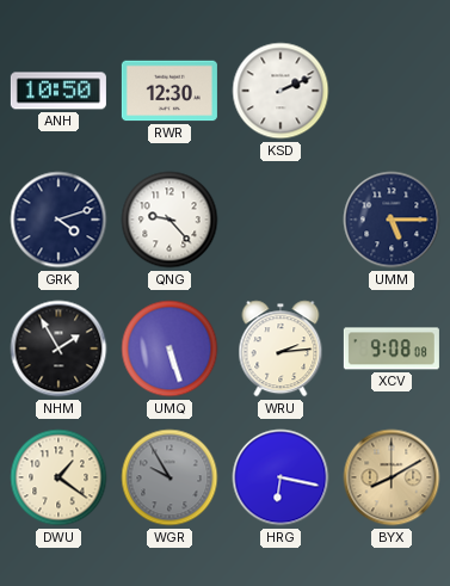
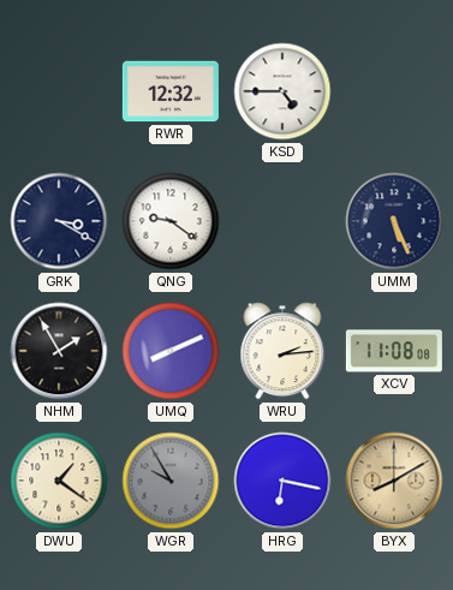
ANH: 10:50 -> none
RWR: 12:30 -> 12:32
KSD: 2:11 -> 4:45
GRK: 4:12 -> 3:20
QNG: 9:23 -> 9:21
UMM: 5:15 -> 5:26
UMQ: 5:27 -> 8:11
XCV: 9:08 -> 11:08
